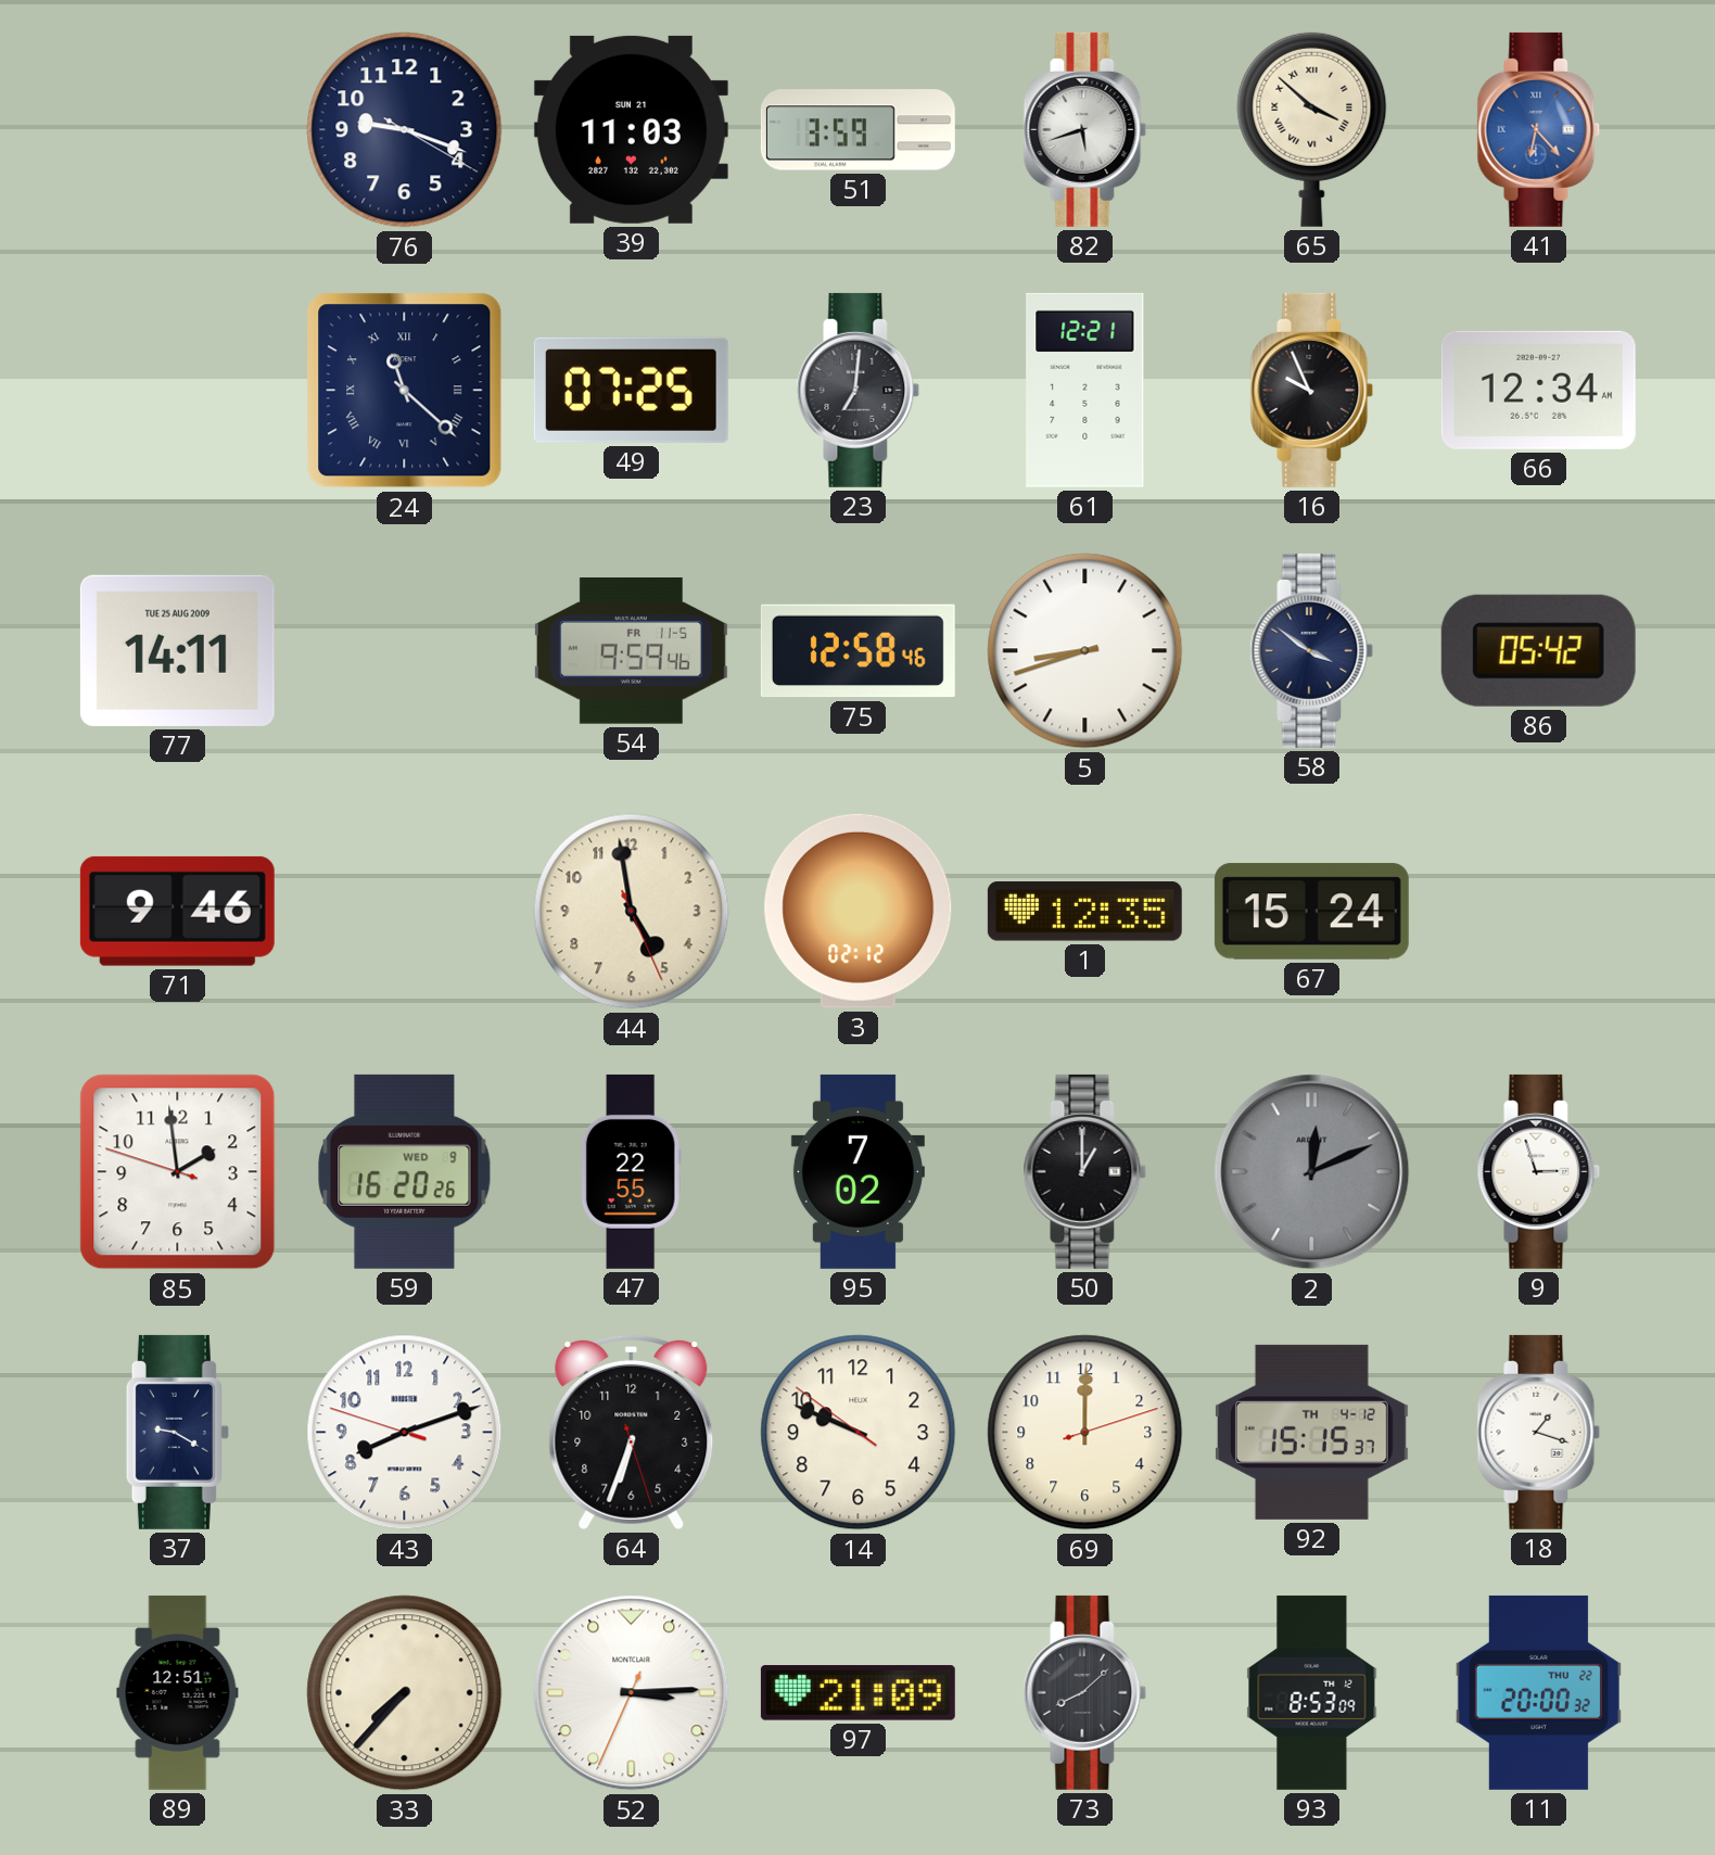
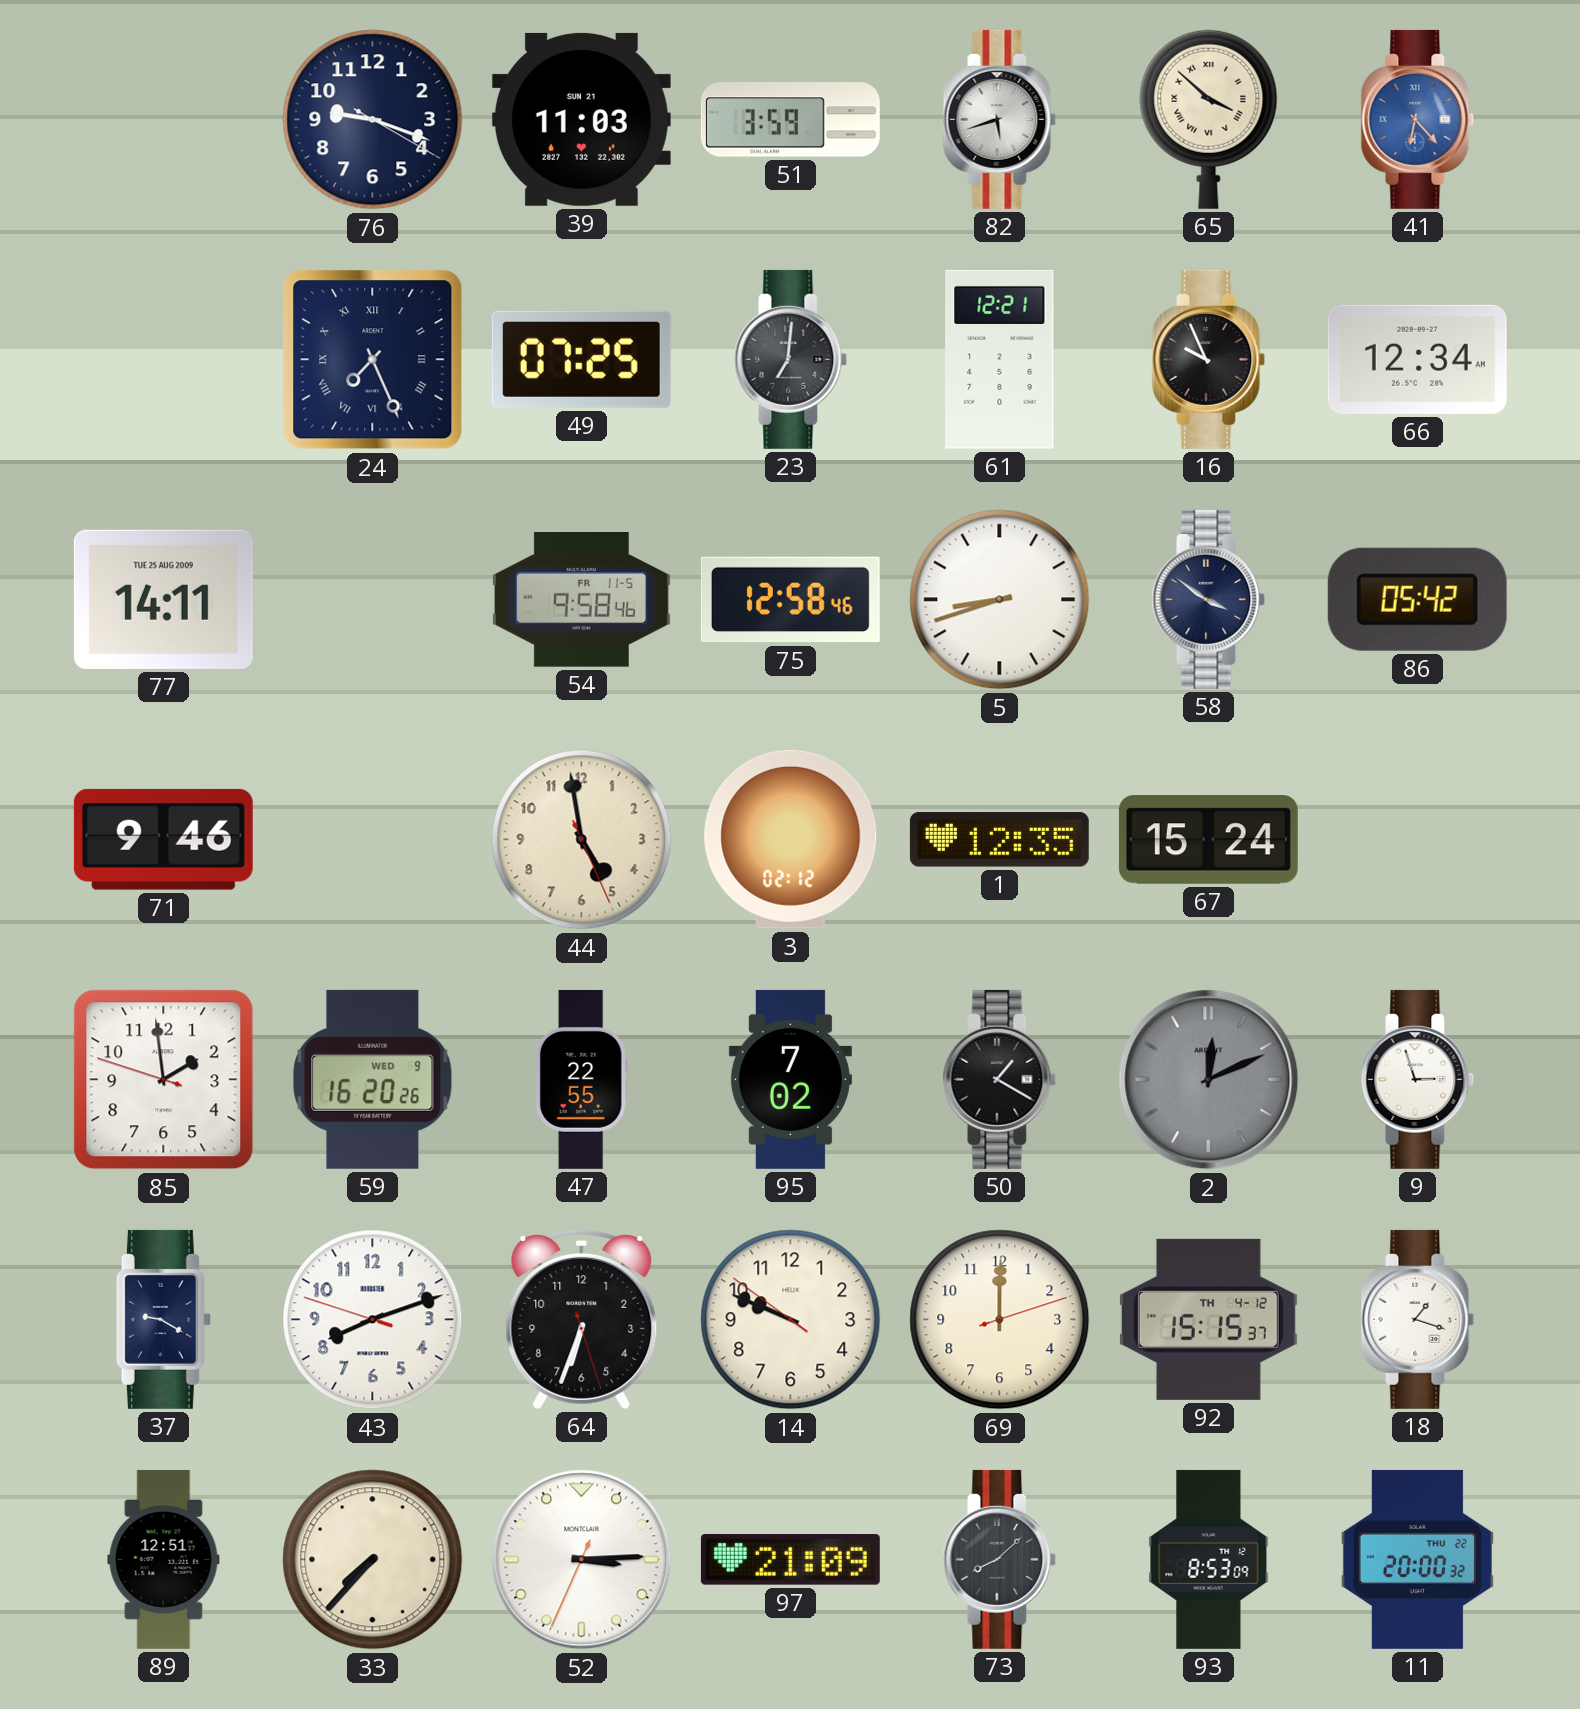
24: 11:22 -> 7:26
54: 9:59 -> 9:58
50: 1:00 -> 1:20
